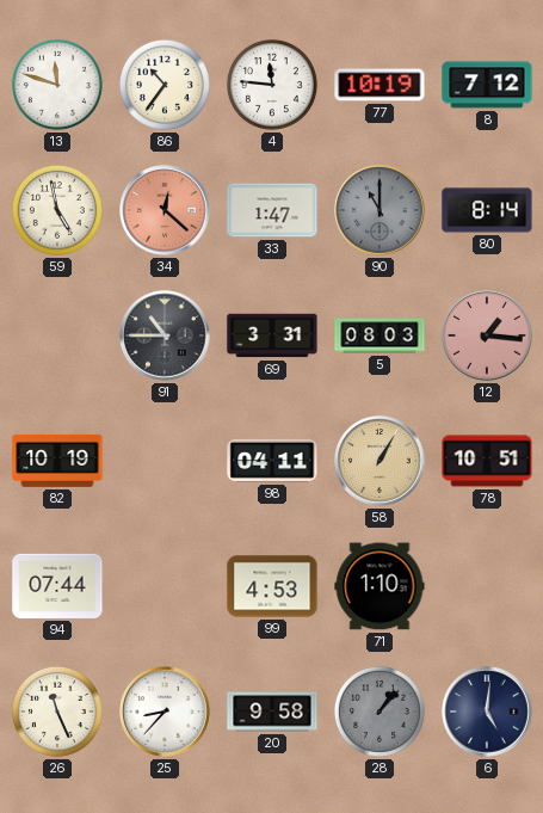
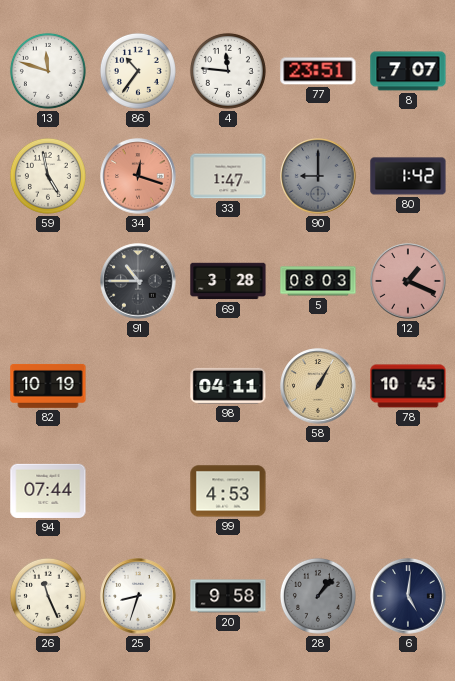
77: 10:19 -> 23:51
8: 7:12 -> 7:07
34: 12:22 -> 12:18
90: 11:00 -> 9:00
80: 8:14 -> 1:42
69: 3:31 -> 3:28
12: 1:16 -> 1:19
78: 10:51 -> 10:45
71: 1:10 -> none
25: 8:37 -> 8:33
